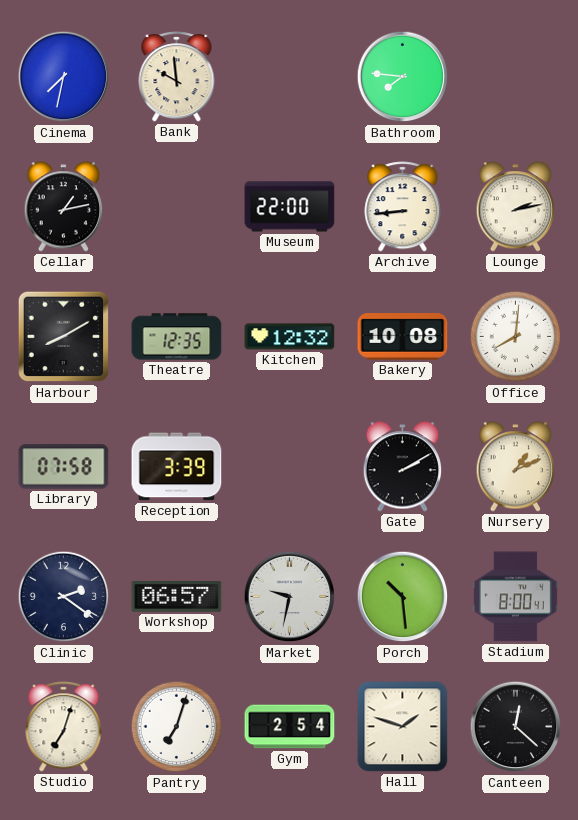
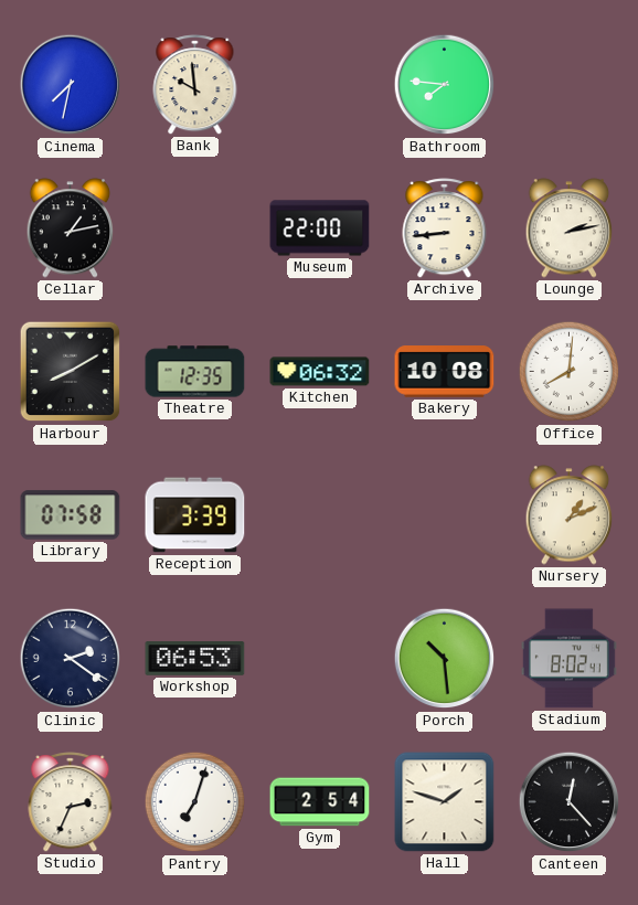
Kitchen: 12:32 -> 06:32
Gate: 2:10 -> none
Workshop: 06:57 -> 06:53
Market: 9:32 -> none
Stadium: 8:00 -> 8:02
Studio: 7:03 -> 2:34
Canteen: 12:22 -> 12:23
